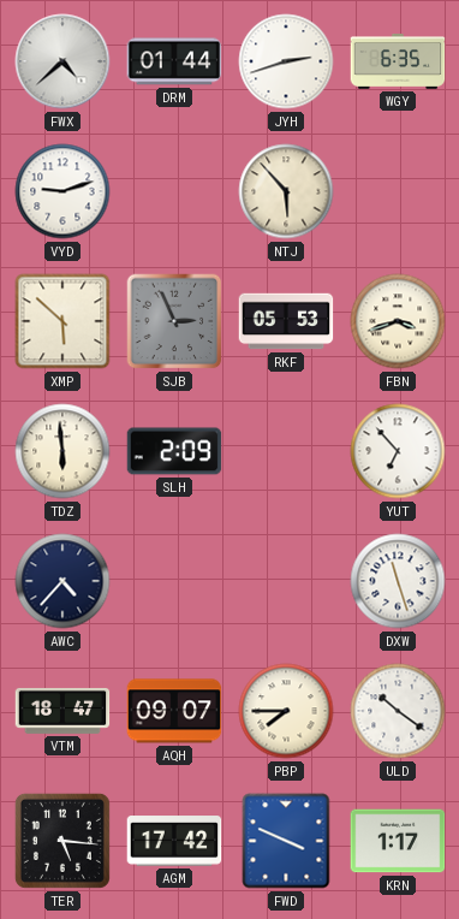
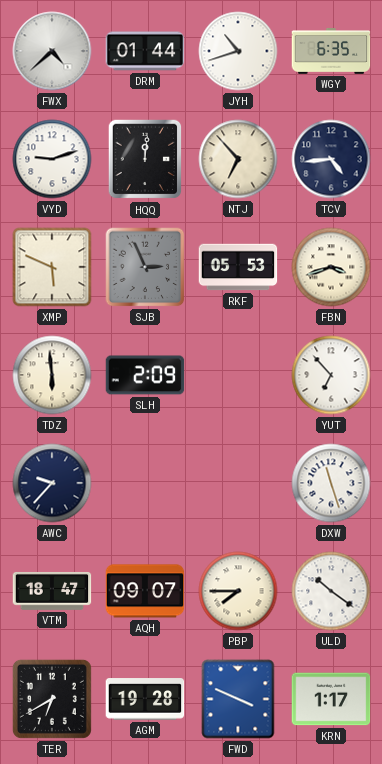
JYH: 2:42 -> 10:42
HQQ: none -> 12:01
NTJ: 5:53 -> 6:53
TCV: none -> 4:44
XMP: 5:52 -> 5:49
AWC: 4:37 -> 9:37
TER: 5:16 -> 6:40
AGM: 17:42 -> 19:28
